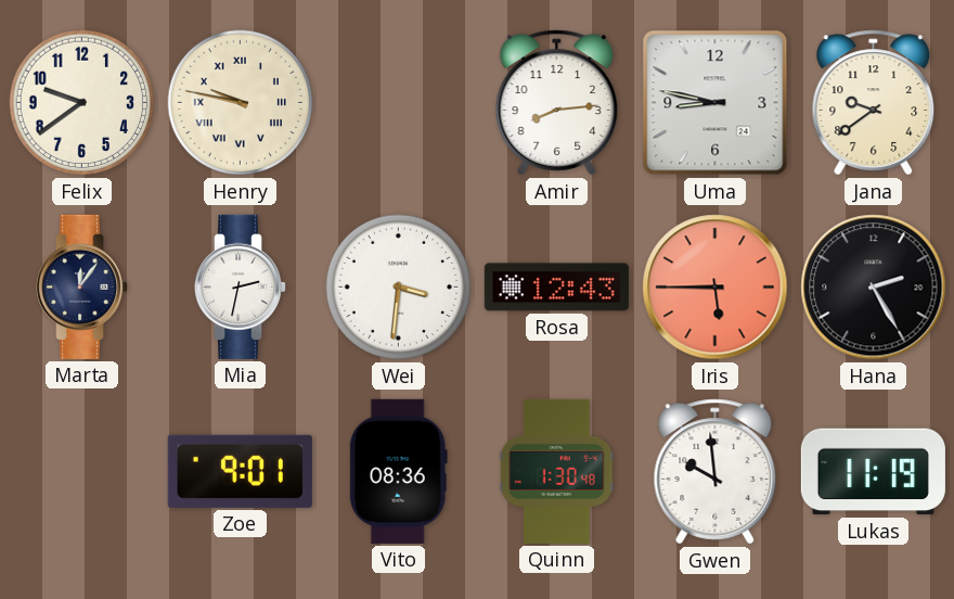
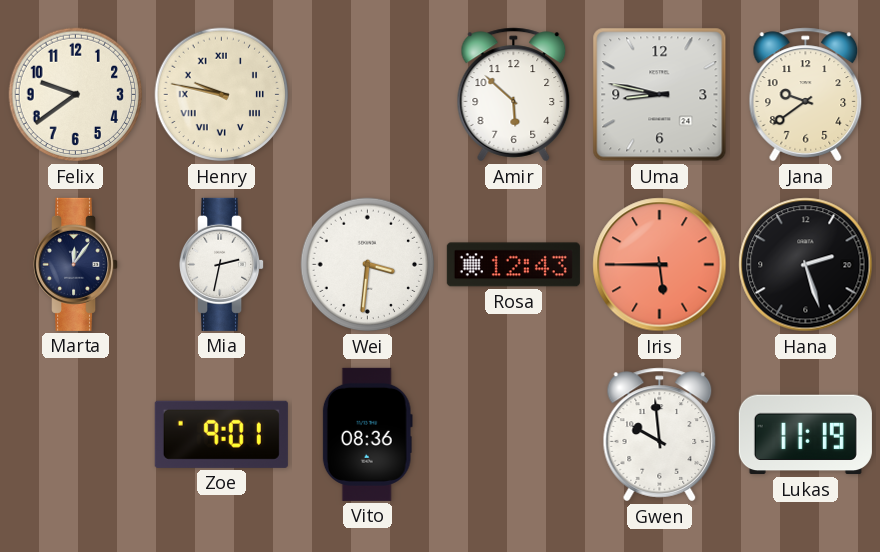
Amir: 8:14 -> 5:52
Hana: 2:25 -> 2:27
Quinn: 1:30 -> none
